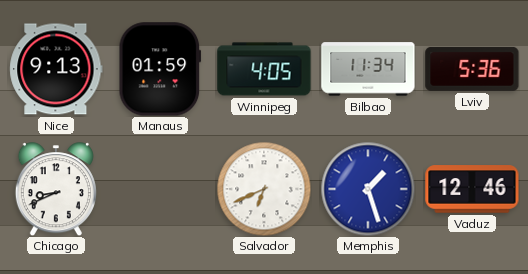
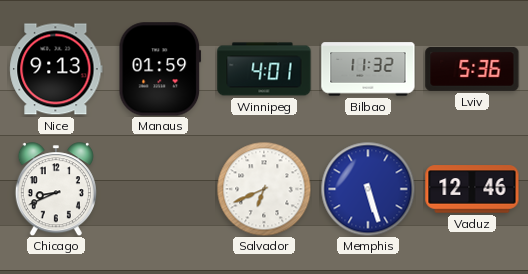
Winnipeg: 4:05 -> 4:01
Bilbao: 11:34 -> 11:32
Memphis: 1:27 -> 5:27
